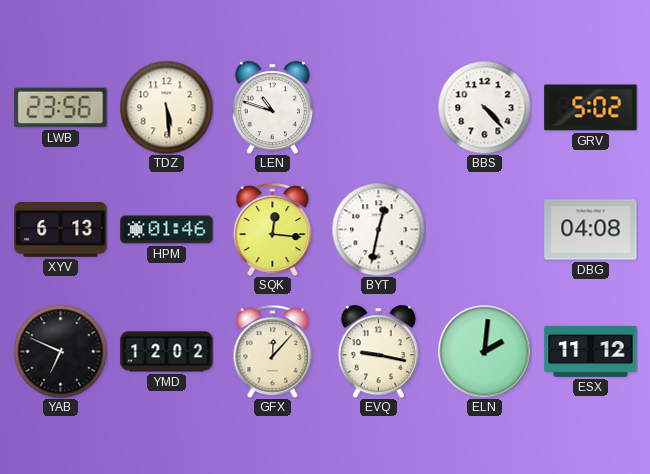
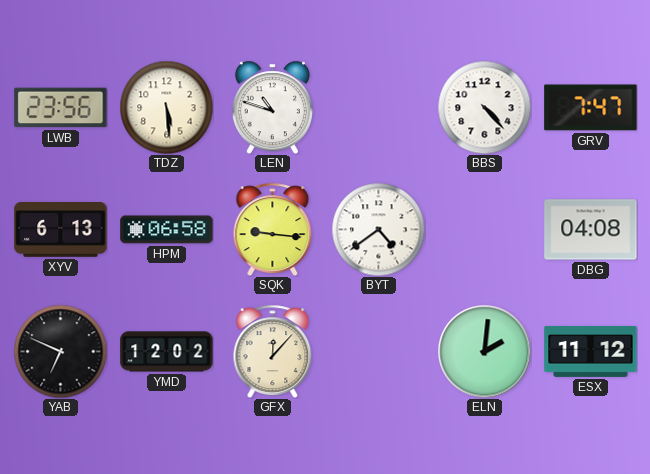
GRV: 5:02 -> 7:47
HPM: 01:46 -> 06:58
SQK: 12:16 -> 9:16
BYT: 12:32 -> 4:39
EVQ: 9:17 -> none
